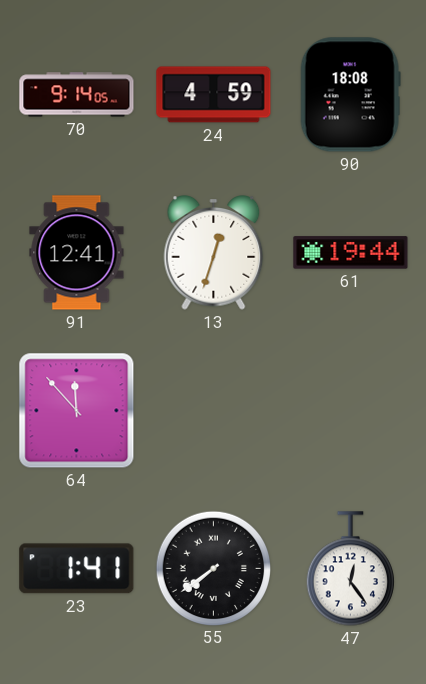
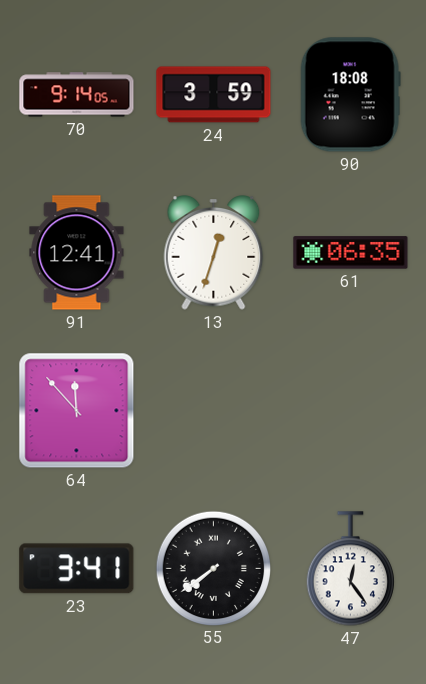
24: 4:59 -> 3:59
61: 19:44 -> 06:35
23: 1:41 -> 3:41
